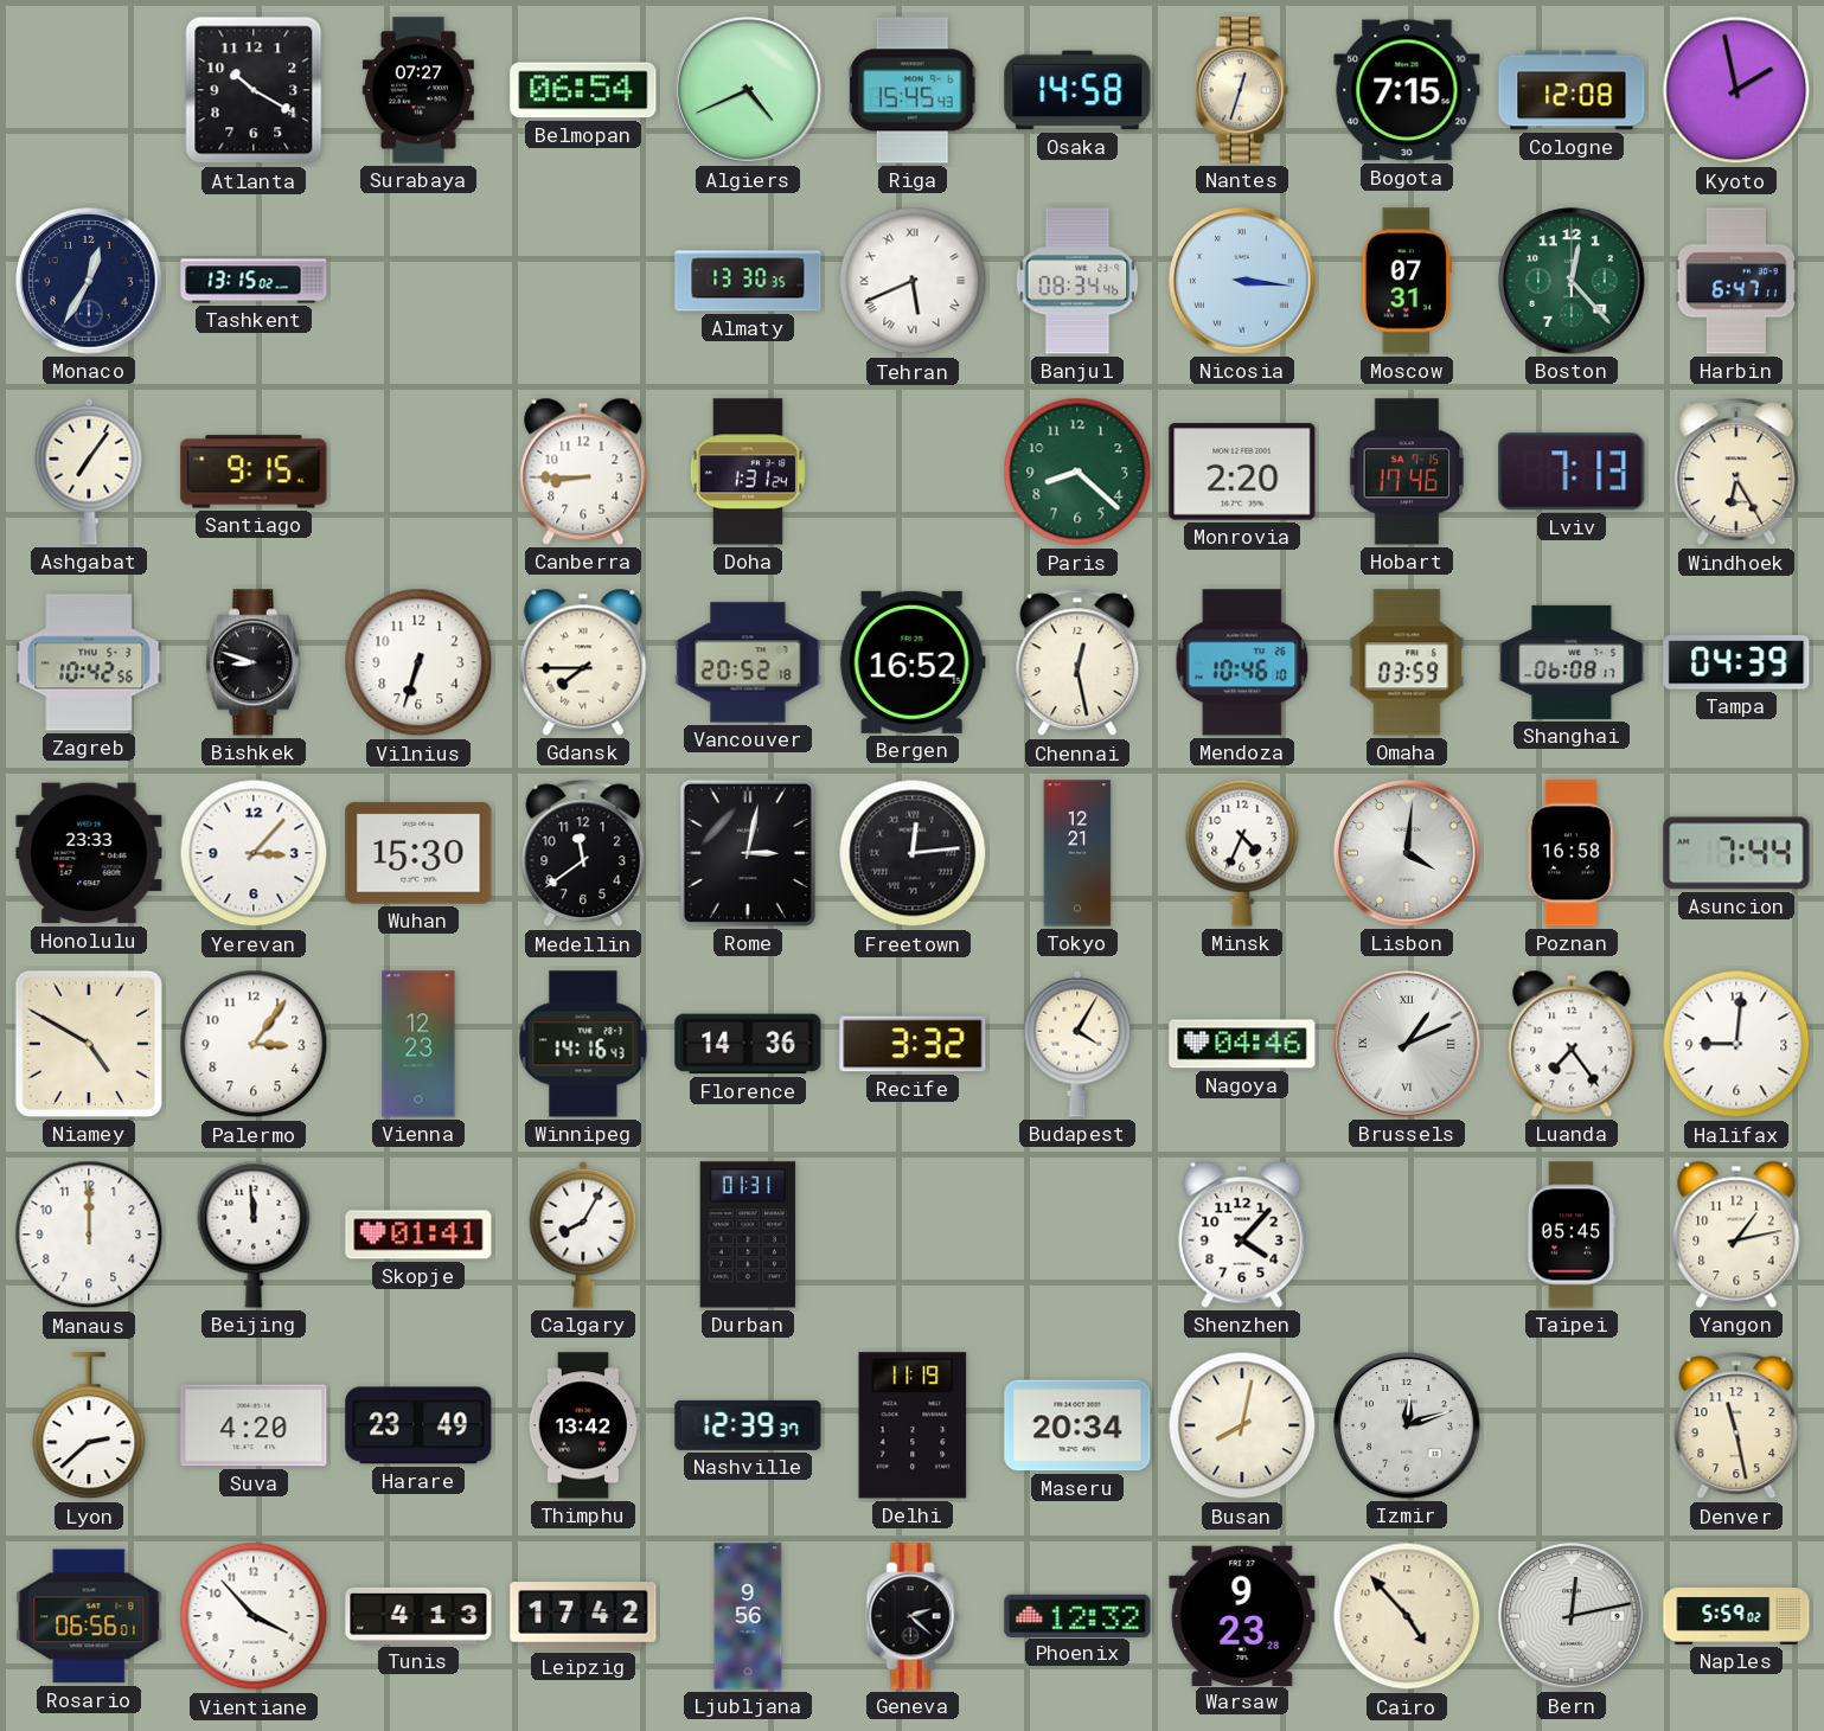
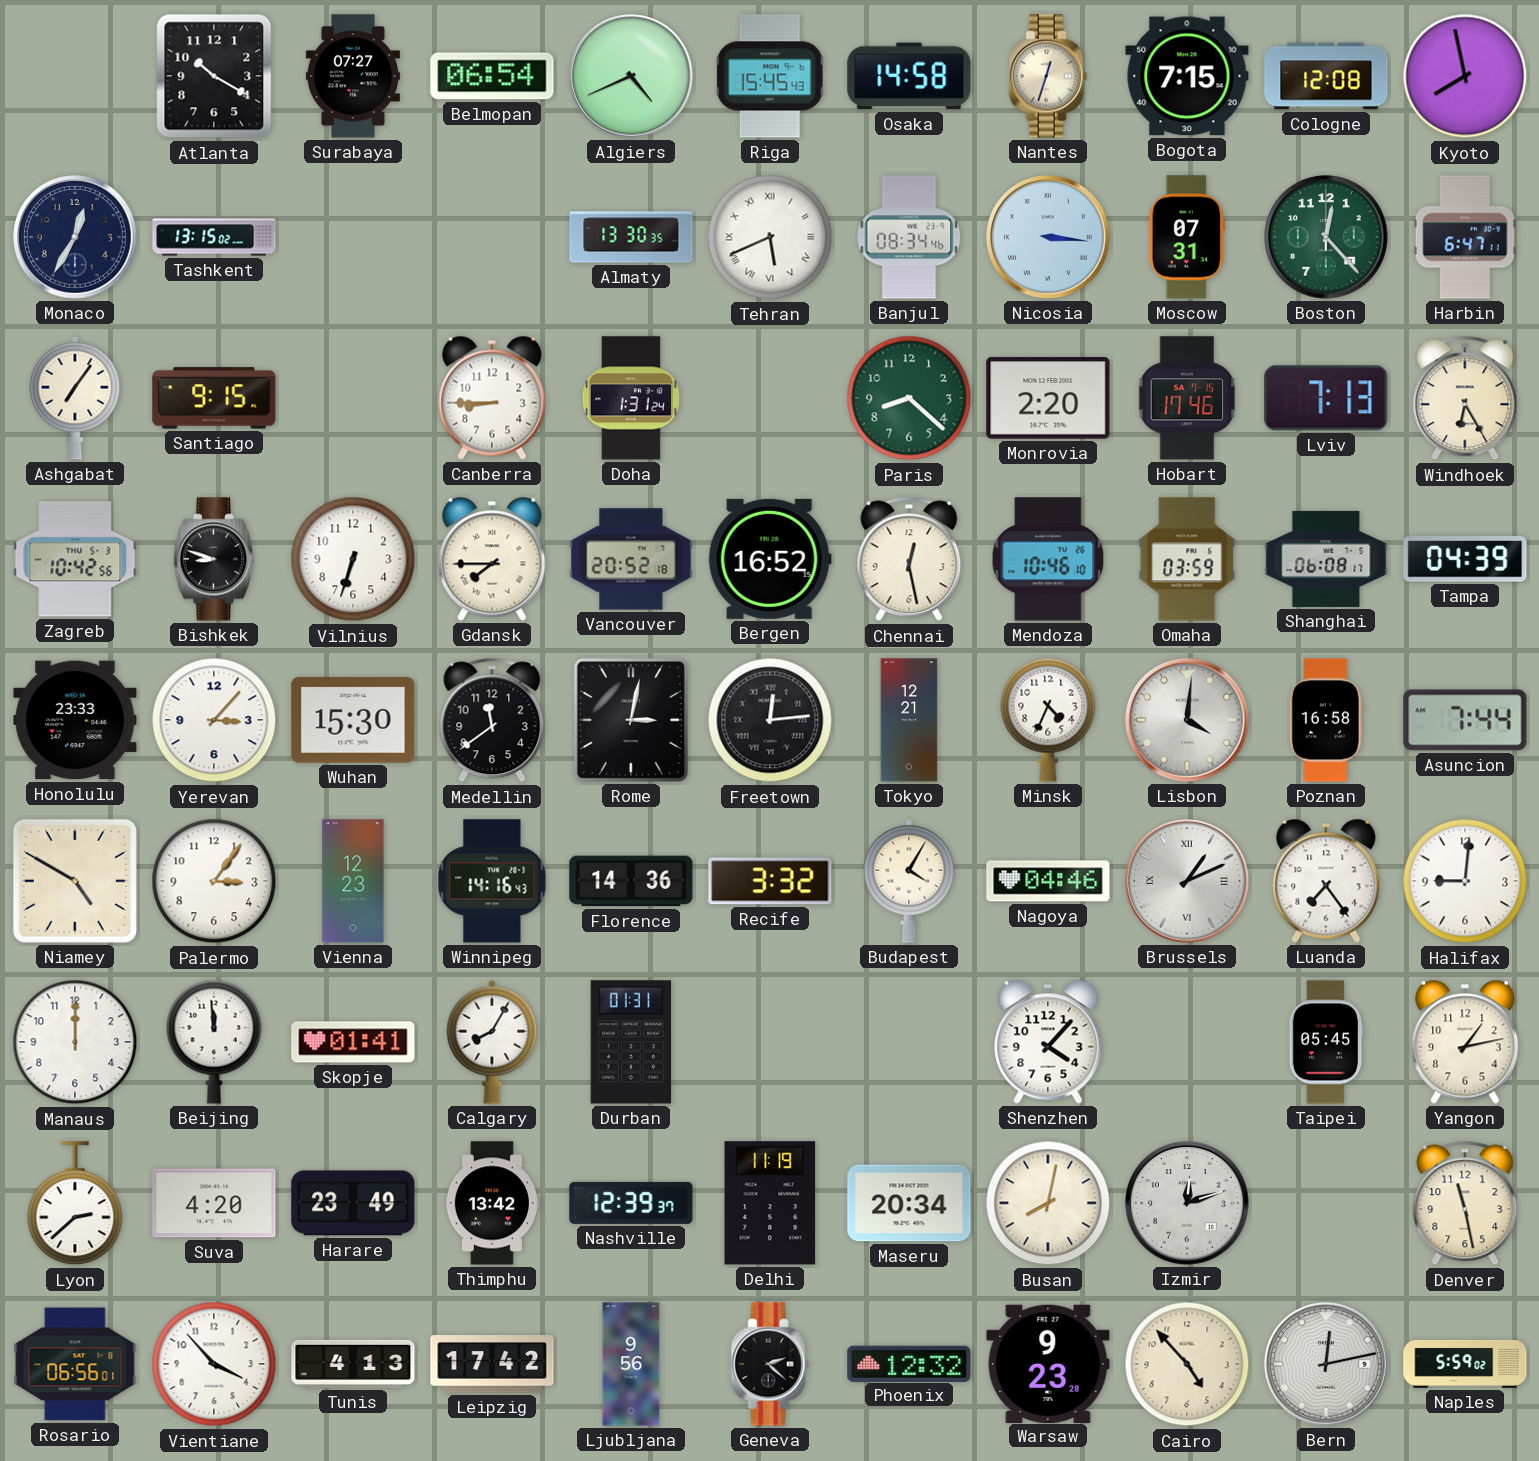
Kyoto: 1:58 -> 7:58
